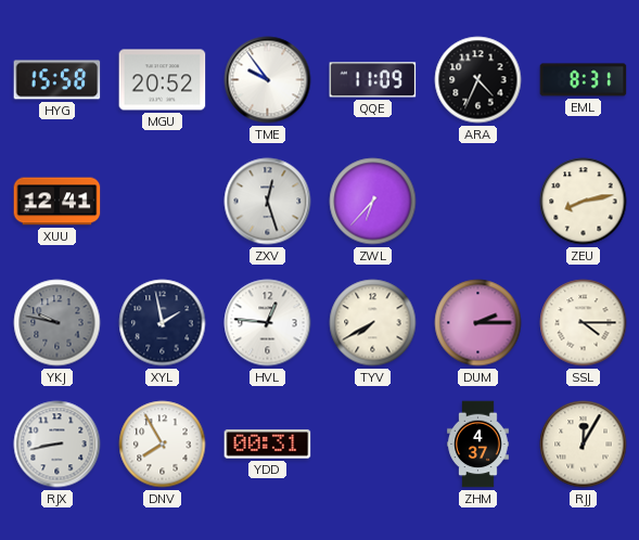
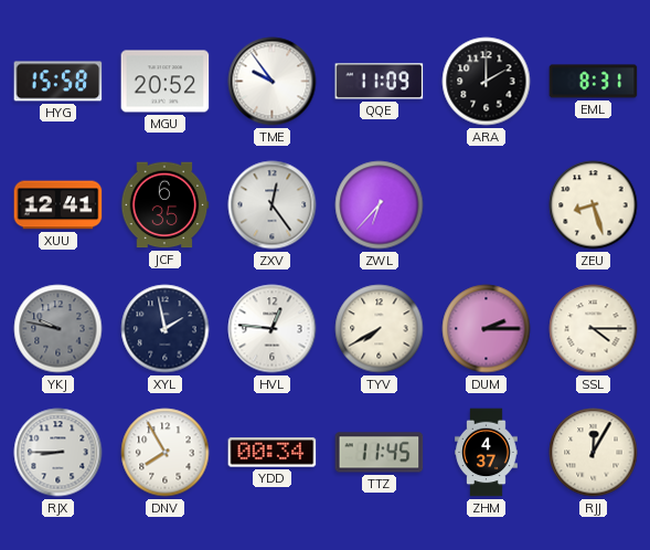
ARA: 4:34 -> 2:00
JCF: none -> 6:35
ZXV: 12:27 -> 12:24
ZEU: 8:13 -> 8:27
RJX: 8:43 -> 8:45
YDD: 00:31 -> 00:34
TTZ: none -> 11:45
